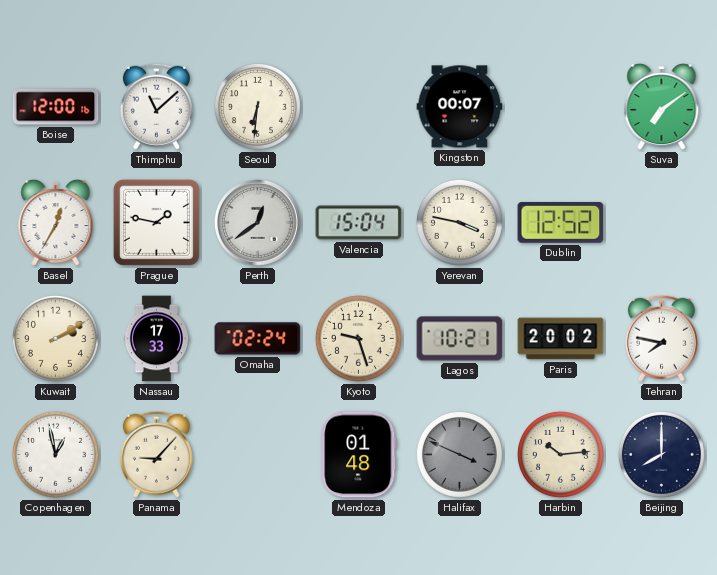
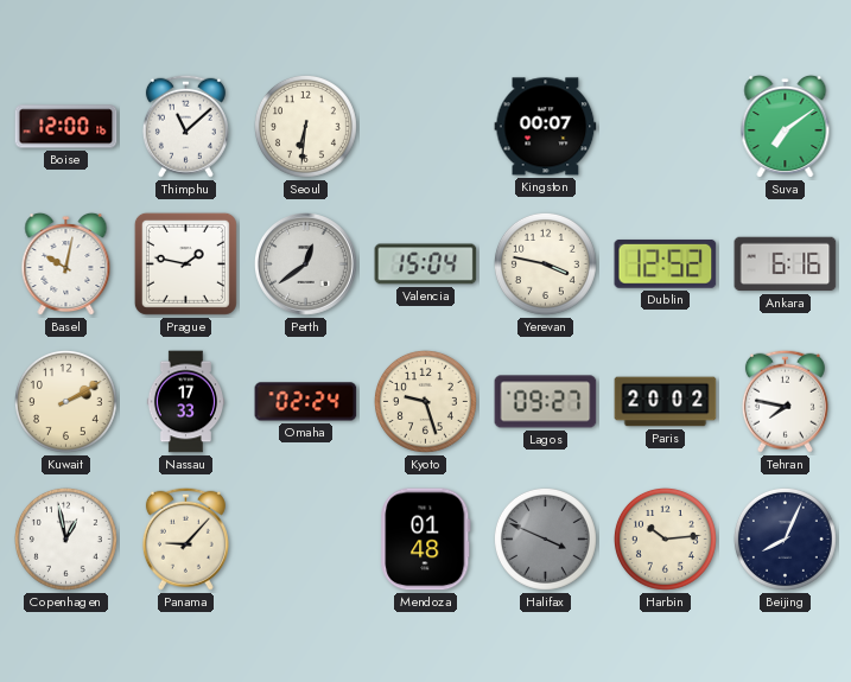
Basel: 12:35 -> 10:02
Ankara: none -> 6:16
Lagos: 10:21 -> 09:27
Beijing: 8:00 -> 8:04
